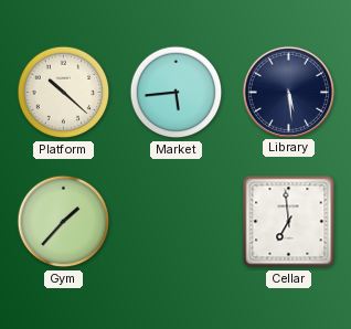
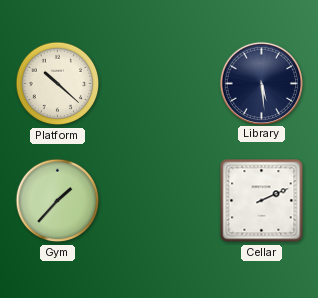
Market: 5:44 -> none
Cellar: 6:59 -> 2:11
